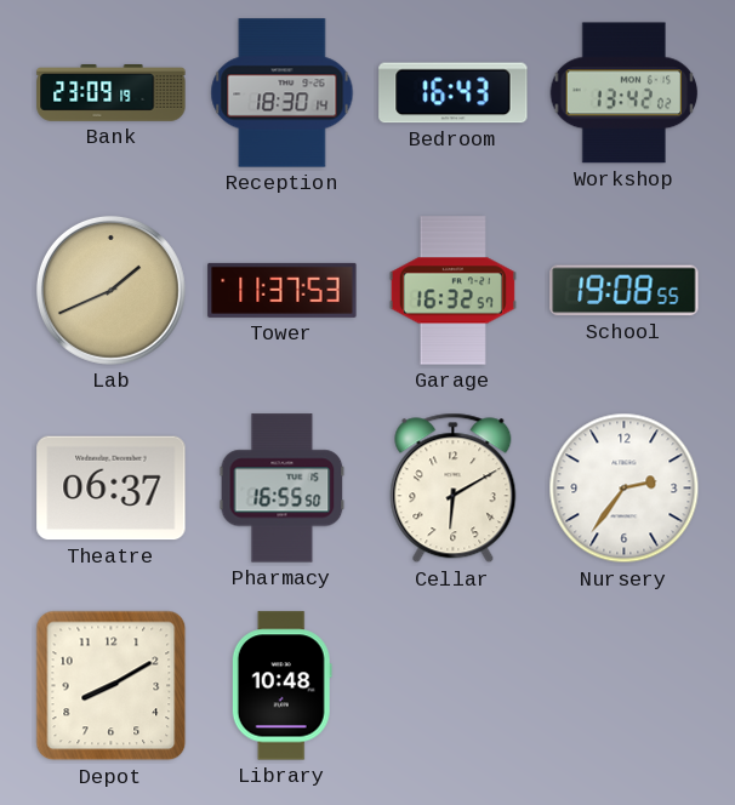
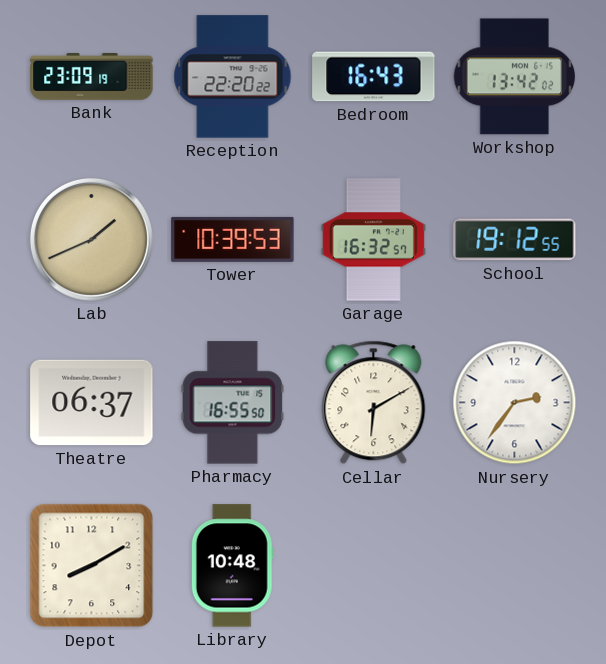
Reception: 18:30 -> 22:20
Tower: 11:37 -> 10:39
School: 19:08 -> 19:12
